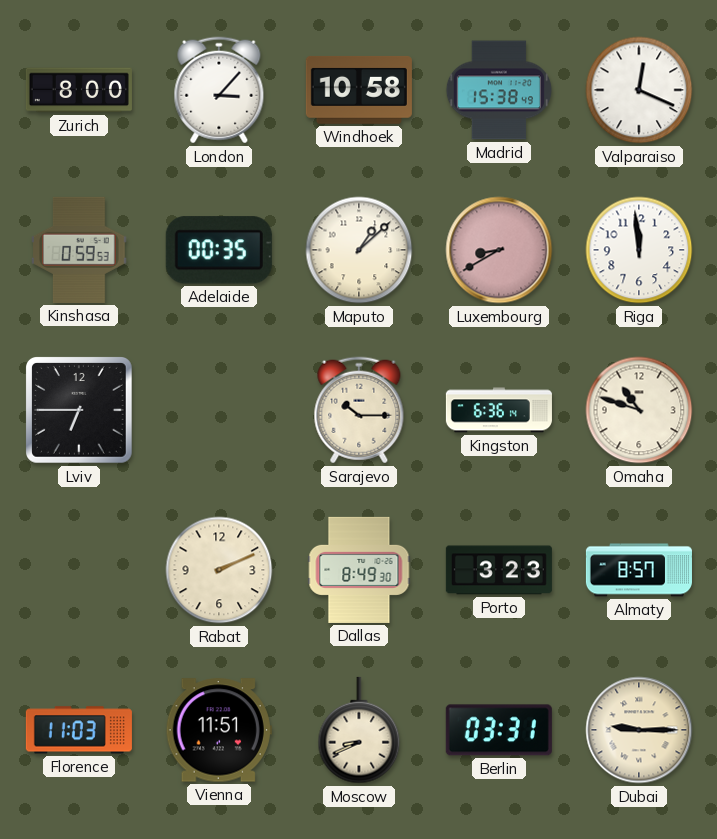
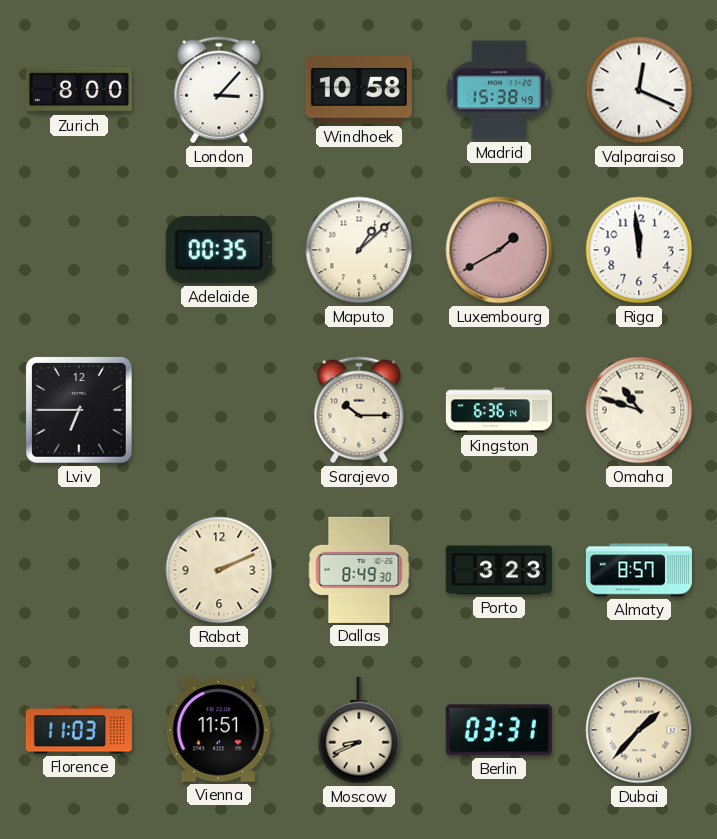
Kinshasa: 0:59 -> none
Luxembourg: 8:40 -> 1:40
Dubai: 9:15 -> 1:37
